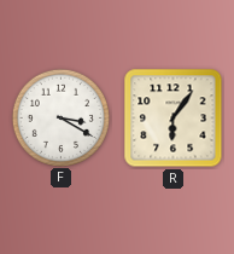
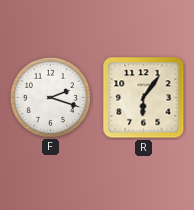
F: 3:20 -> 2:18
